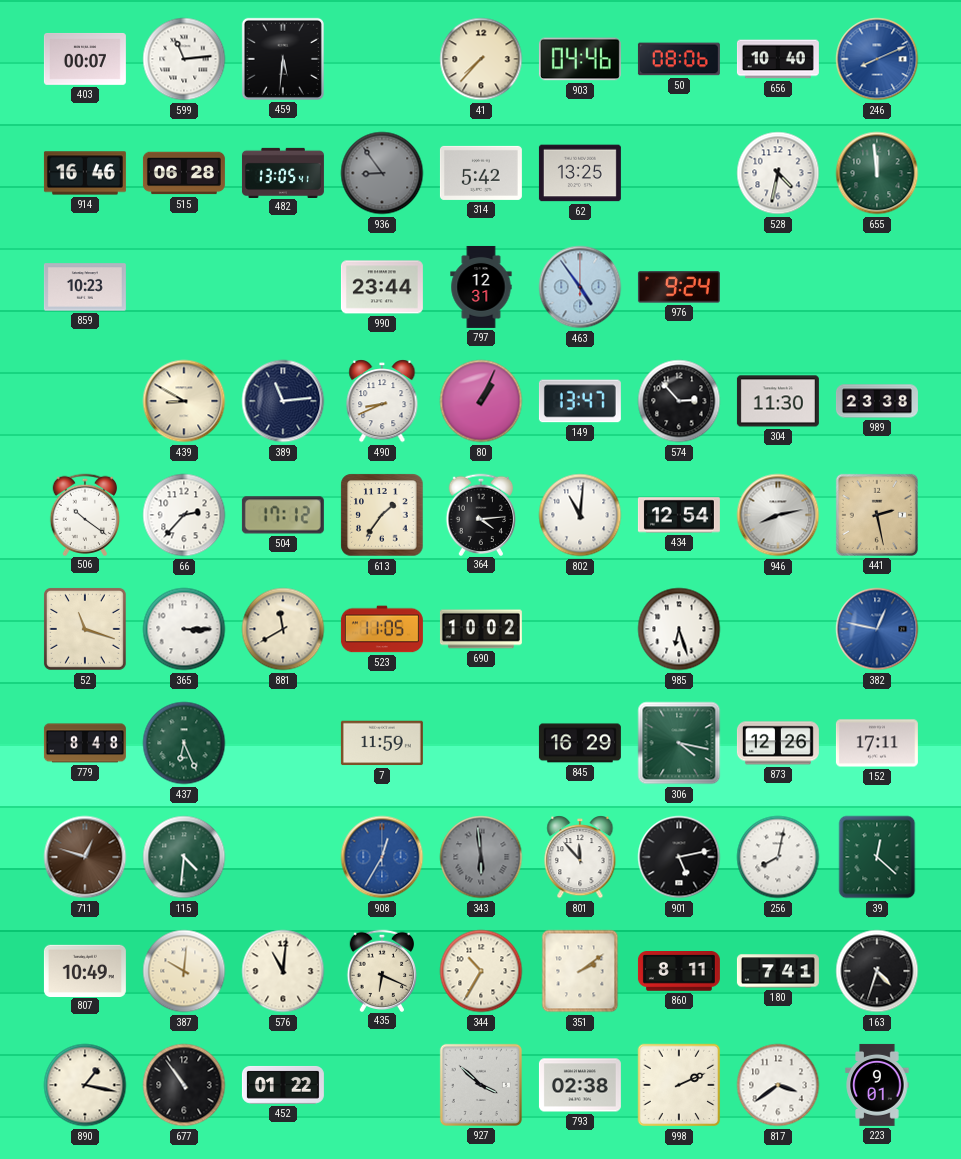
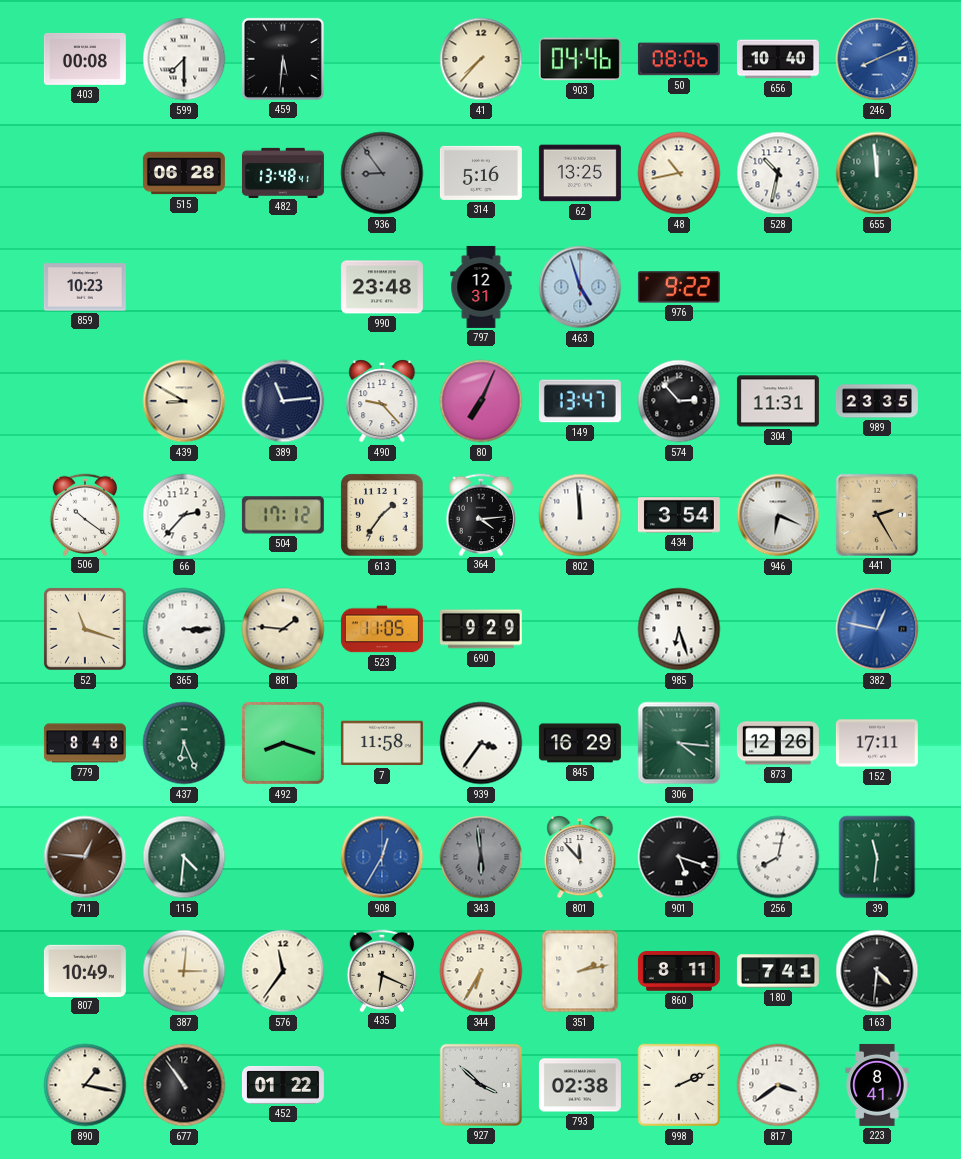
403: 00:07 -> 00:08
599: 11:14 -> 7:30
914: 16:46 -> none
482: 13:05 -> 13:48
314: 5:42 -> 5:16
48: none -> 10:43
528: 4:32 -> 10:32
990: 23:44 -> 23:48
463: 4:54 -> 4:57
976: 9:24 -> 9:22
490: 8:41 -> 9:23
80: 1:04 -> 7:04
304: 11:30 -> 11:31
989: 23:38 -> 23:35
802: 11:01 -> 11:59
434: 12:54 -> 3:54
946: 8:13 -> 6:19
441: 2:28 -> 2:25
881: 11:40 -> 1:46
690: 10:02 -> 9:29
492: none -> 8:18
7: 11:59 -> 11:58
939: none -> 3:36
306: 4:17 -> 4:16
711: 12:48 -> 12:46
901: 5:13 -> 5:18
39: 12:22 -> 11:31
387: 10:01 -> 3:01
576: 11:01 -> 11:36
344: 10:35 -> 6:35
351: 2:09 -> 2:13
163: 4:33 -> 4:31
223: 9:01 -> 8:41
